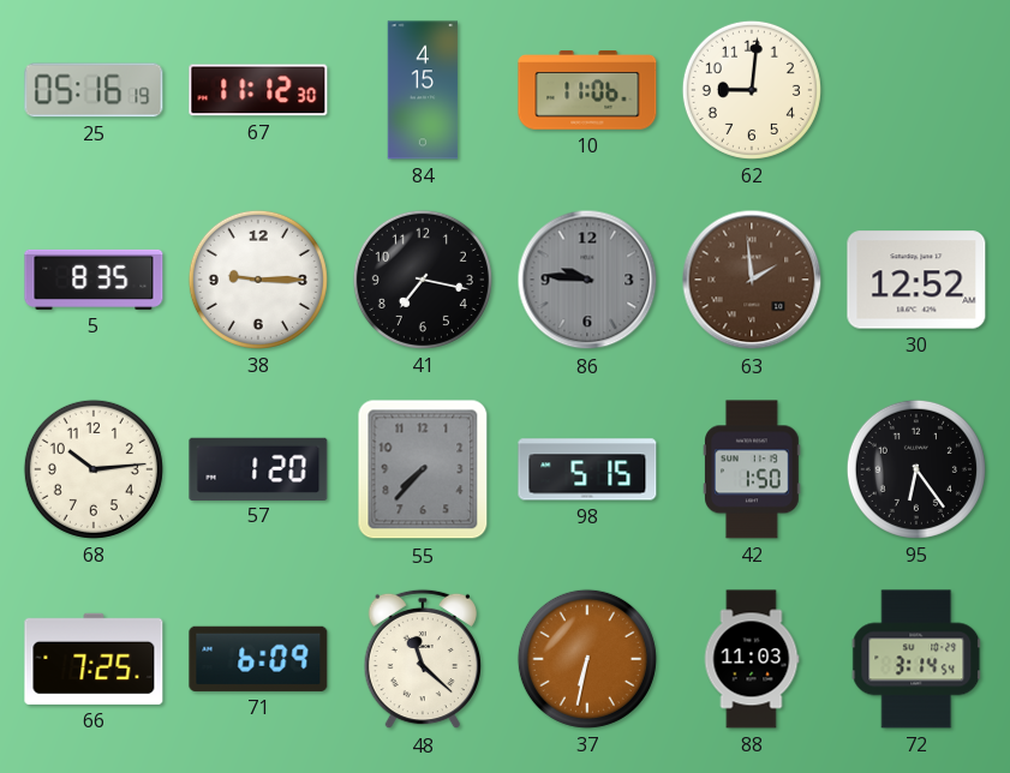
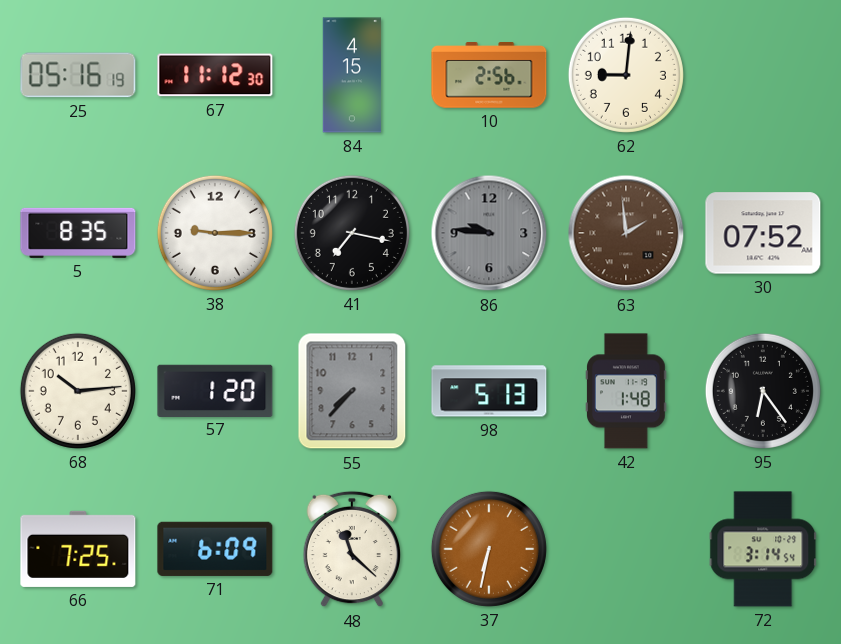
10: 11:06 -> 2:56
30: 12:52 -> 07:52
98: 5:15 -> 5:13
42: 1:50 -> 1:48
88: 11:03 -> none
